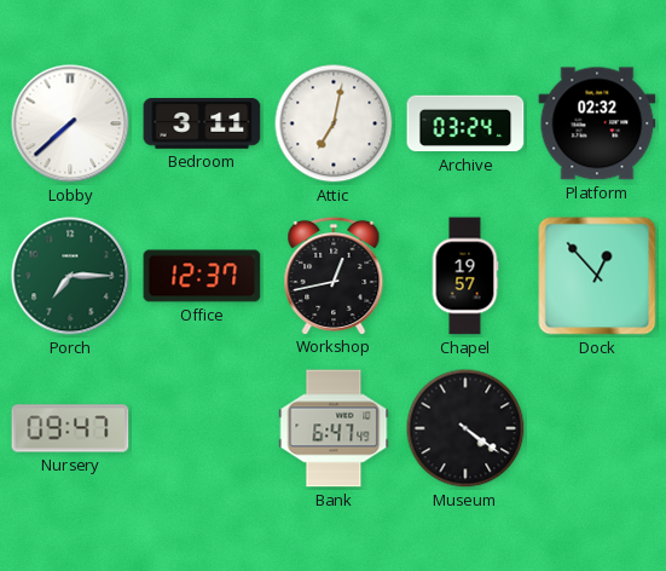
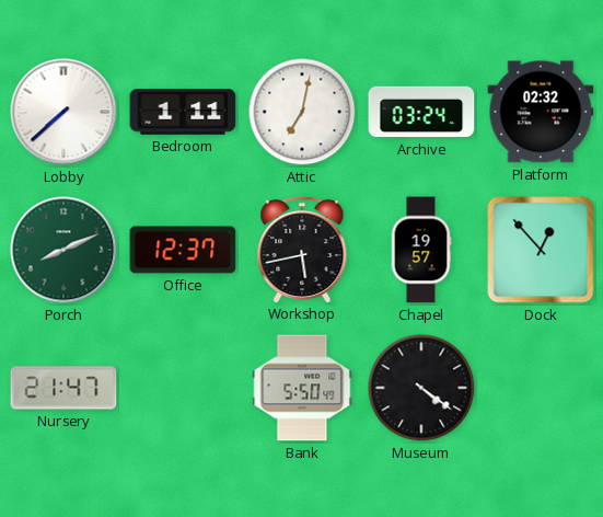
Bedroom: 3:11 -> 1:11
Porch: 7:15 -> 8:11
Workshop: 12:43 -> 5:43
Nursery: 09:47 -> 21:47
Bank: 6:47 -> 5:50
